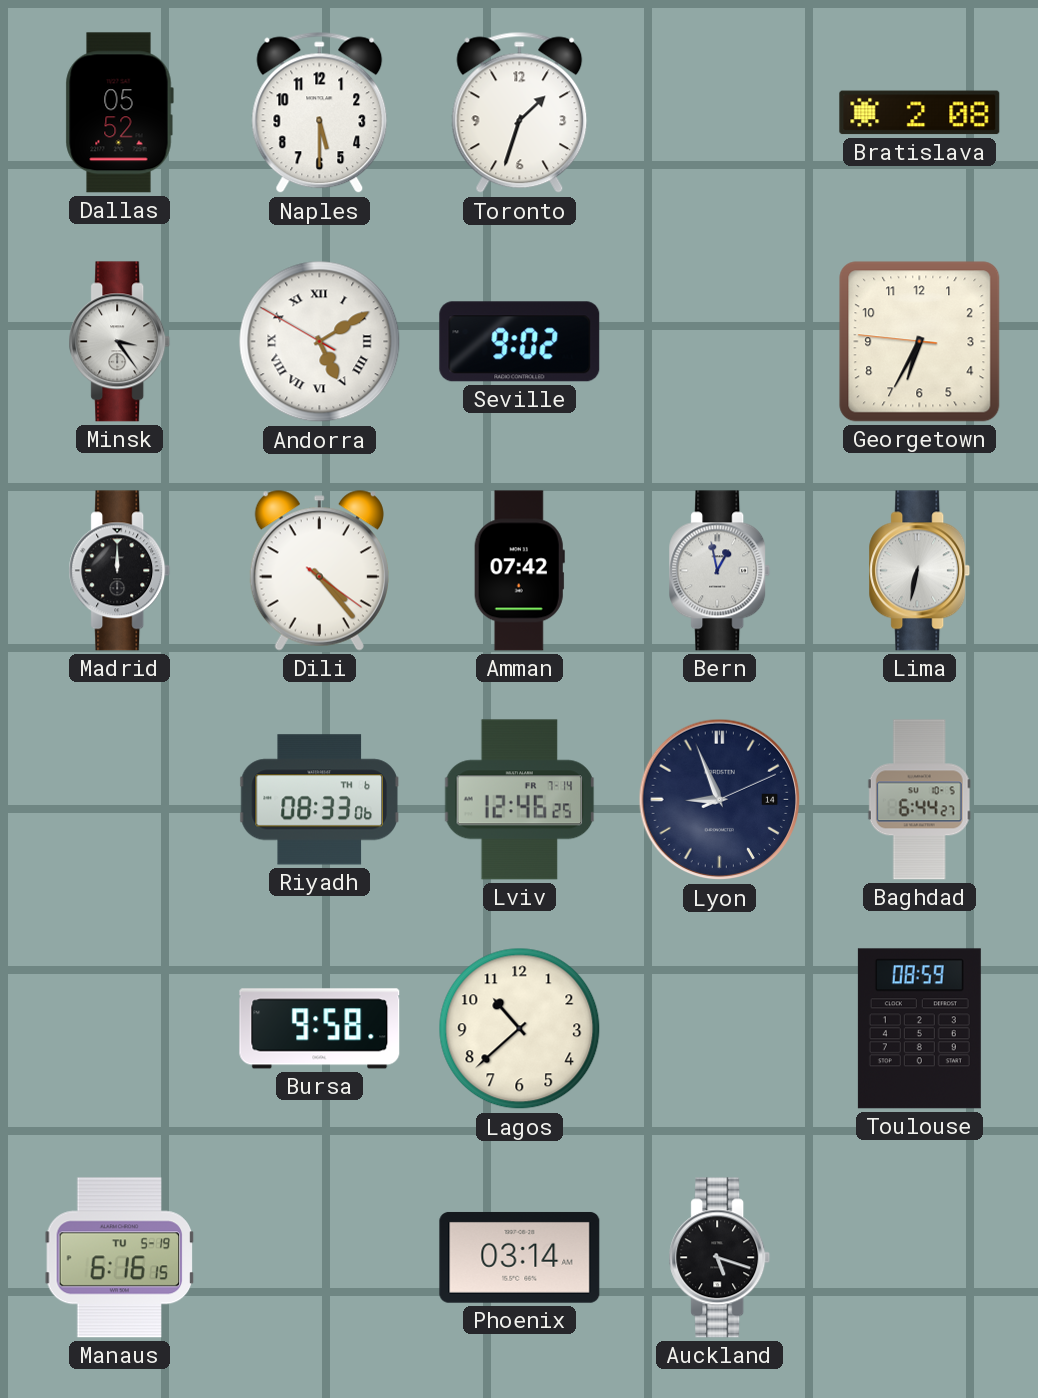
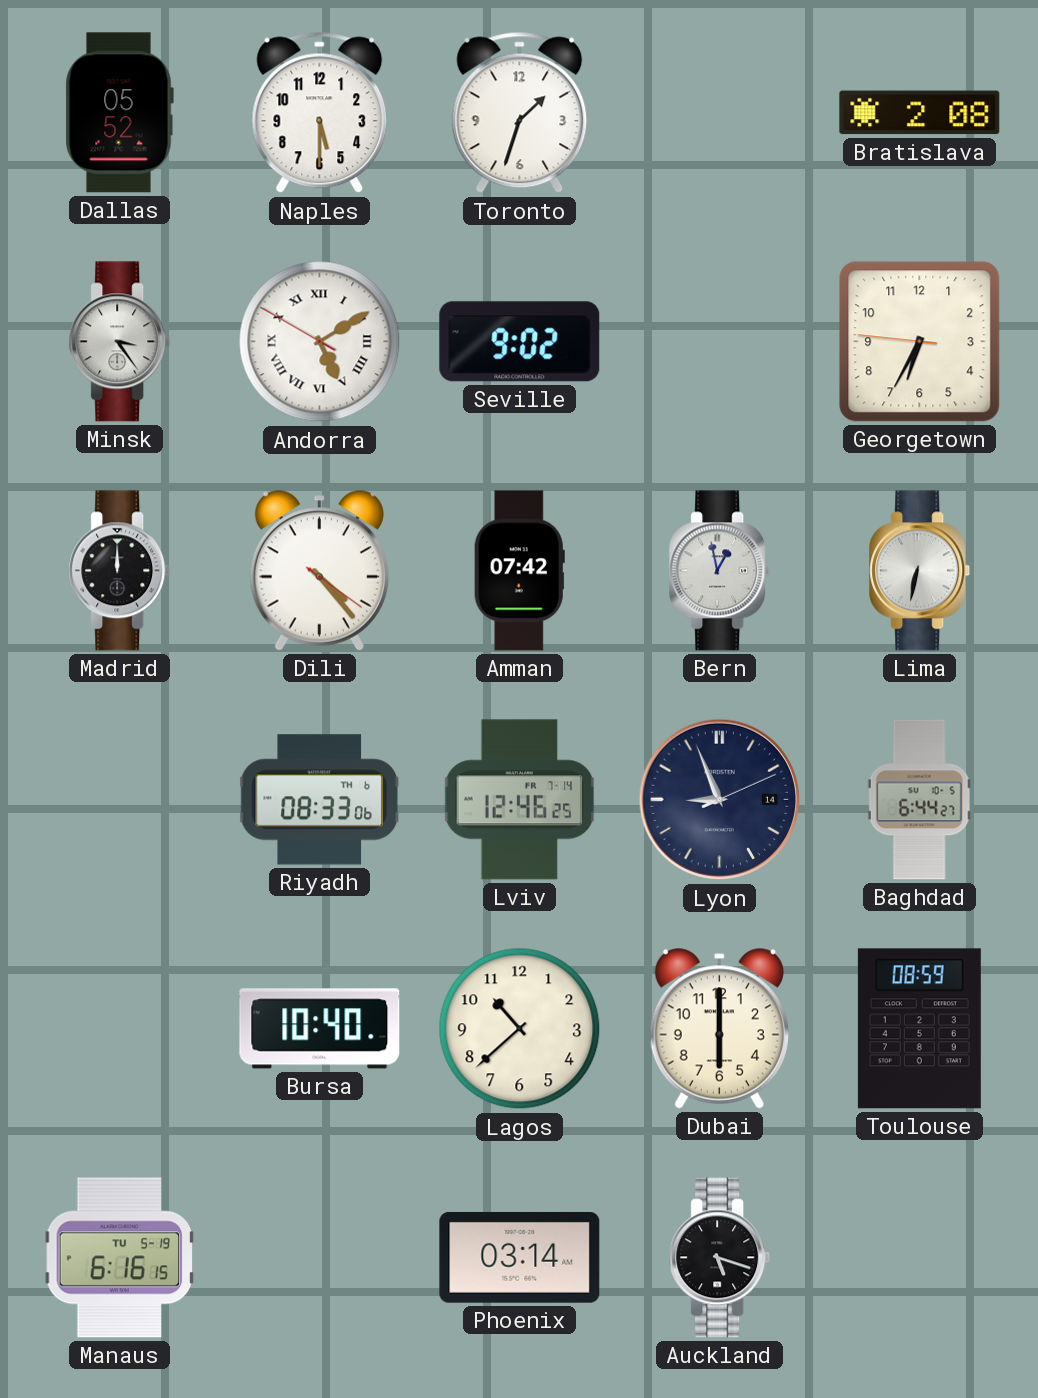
Bursa: 9:58 -> 10:40
Dubai: none -> 6:00
